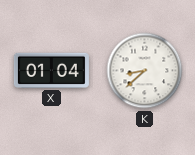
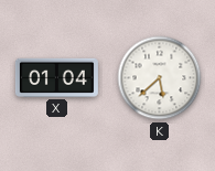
K: 8:38 -> 5:38
